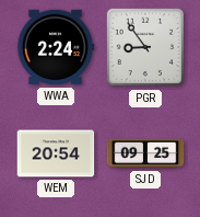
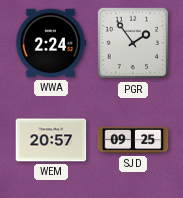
PGR: 8:54 -> 1:54
WEM: 20:54 -> 20:57
